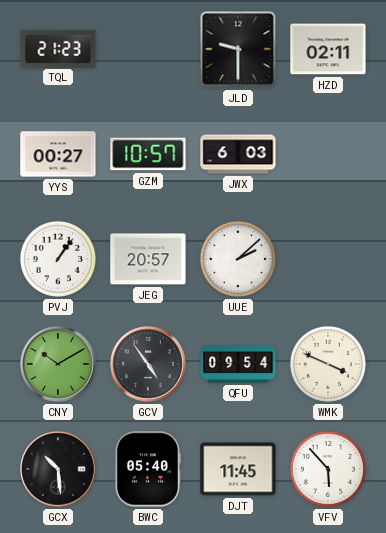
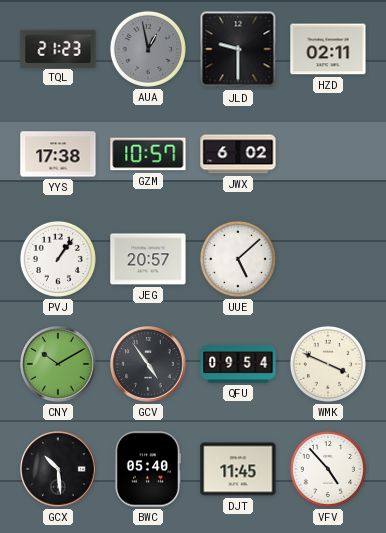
AUA: none -> 12:58
YYS: 00:27 -> 17:38
JWX: 6:03 -> 6:02
UUE: 2:08 -> 5:08
VFV: 5:53 -> 4:53
